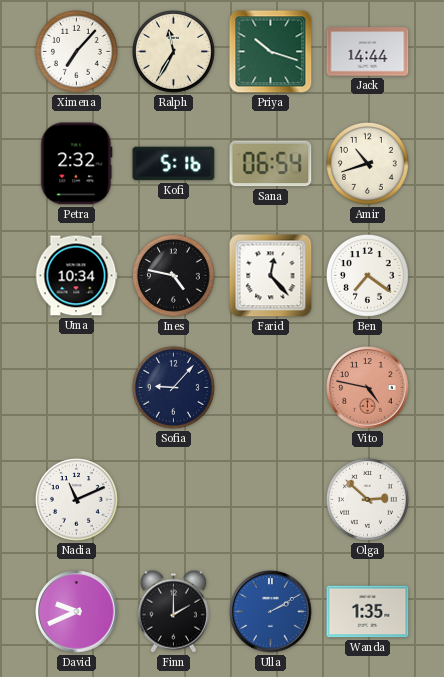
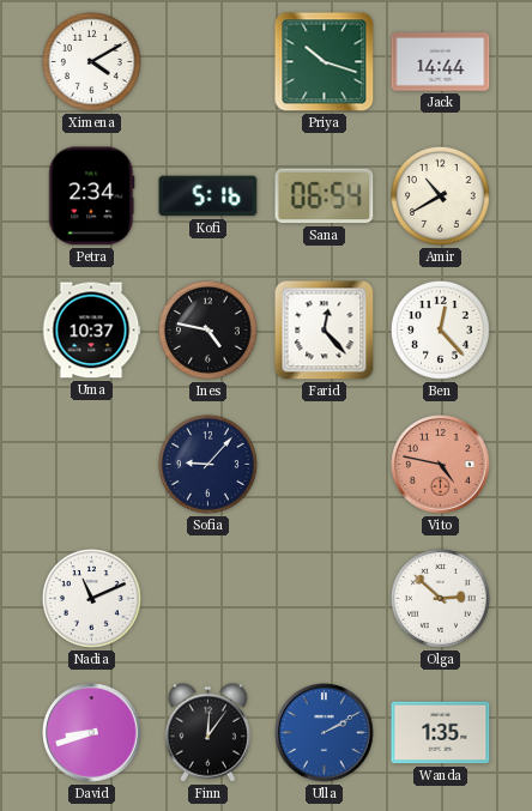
Ximena: 7:07 -> 4:10
Ralph: 11:35 -> none
Petra: 2:32 -> 2:34
Amir: 10:42 -> 10:40
Uma: 10:34 -> 10:37
Ben: 7:21 -> 12:23
David: 9:41 -> 8:42
Finn: 2:00 -> 12:06
